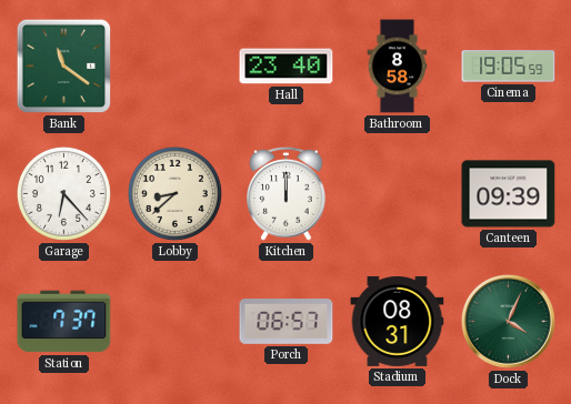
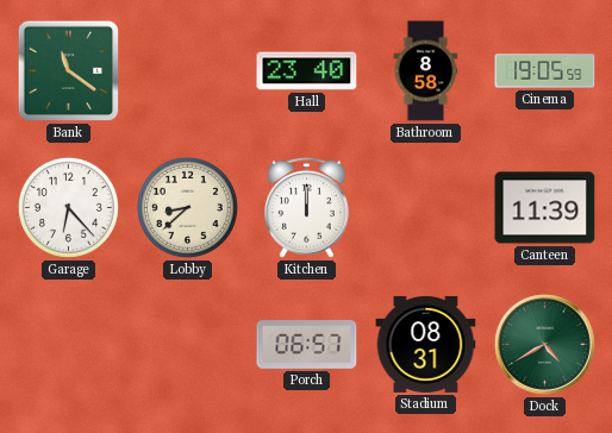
Canteen: 09:39 -> 11:39
Station: 7:37 -> none
Dock: 4:04 -> 4:40
